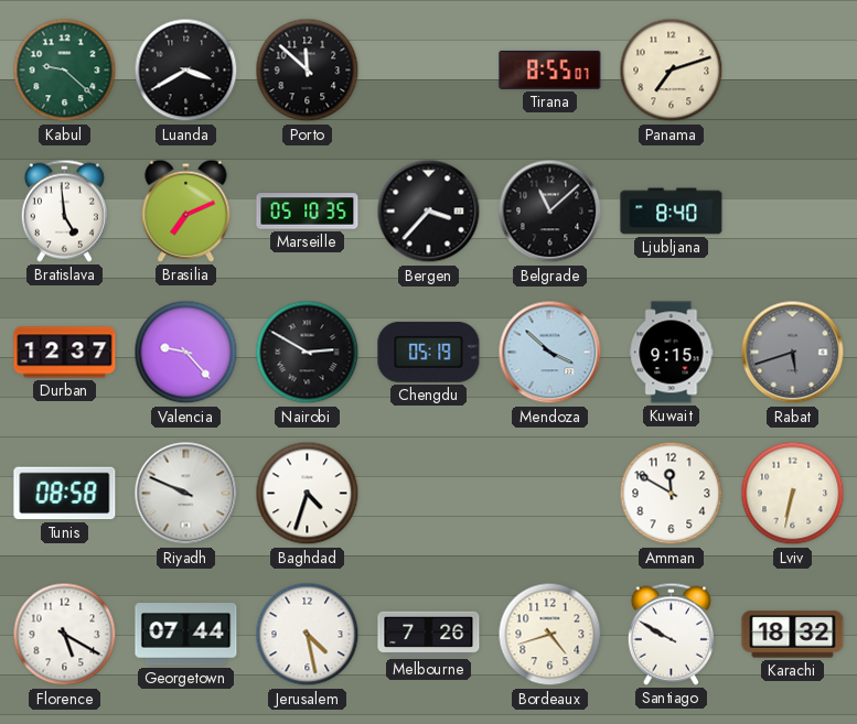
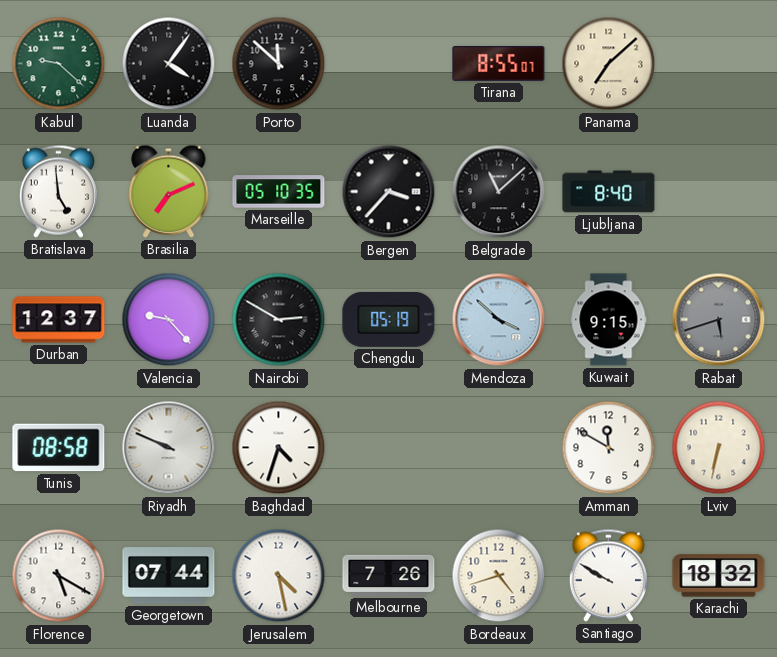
Luanda: 3:40 -> 4:06
Panama: 7:12 -> 7:08
